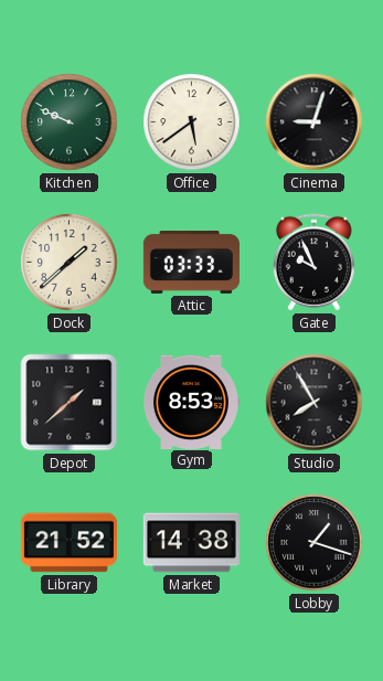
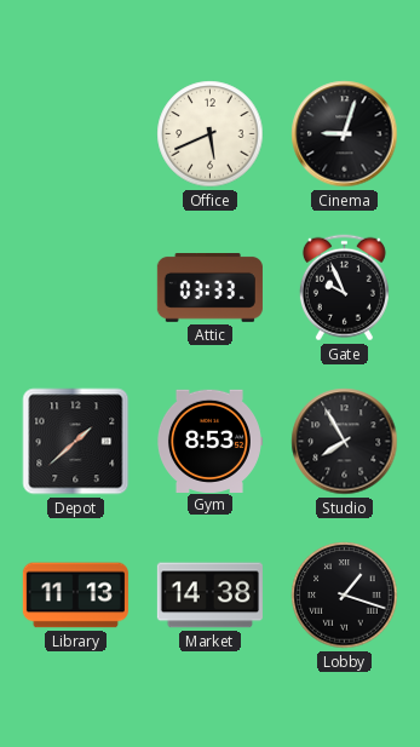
Kitchen: 9:49 -> none
Office: 5:39 -> 5:41
Dock: 1:38 -> none
Library: 21:52 -> 11:13
